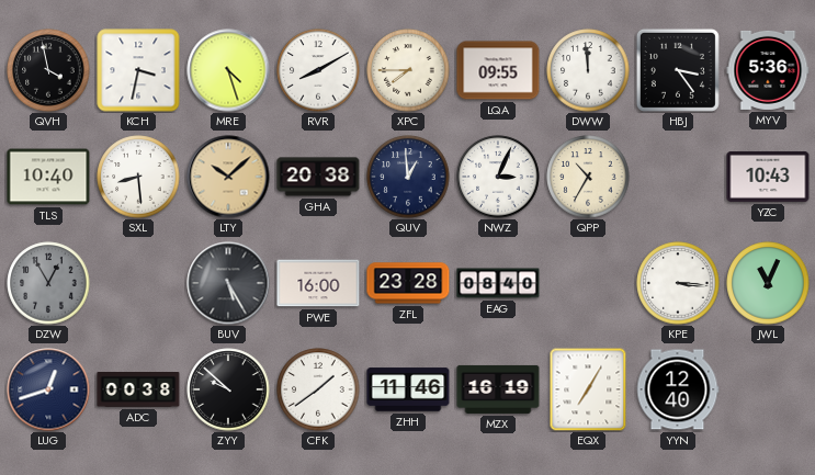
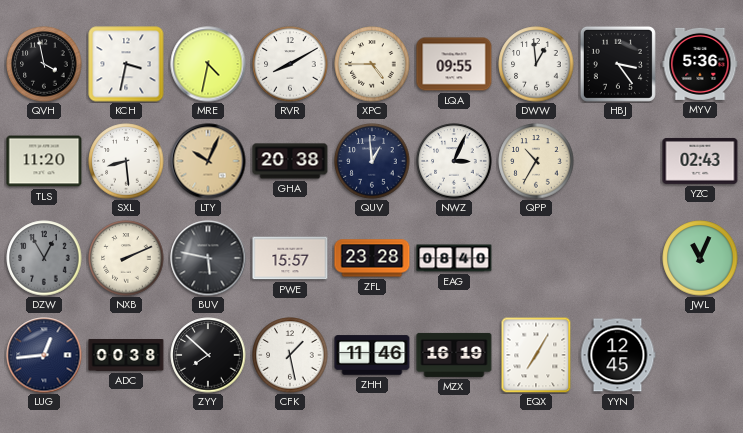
MRE: 4:27 -> 4:32
XPC: 7:45 -> 4:45
DWW: 11:59 -> 12:59
TLS: 10:40 -> 11:20
LTY: 10:08 -> 10:04
YZC: 10:43 -> 02:43
NXB: none -> 2:11
BUV: 5:25 -> 5:47
PWE: 16:00 -> 15:57
KPE: 3:16 -> none
LUG: 12:42 -> 12:44
ZYY: 9:52 -> 7:52
CFK: 1:39 -> 1:28
YYN: 12:40 -> 12:45
